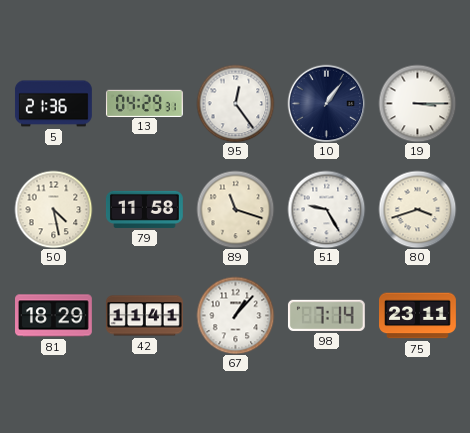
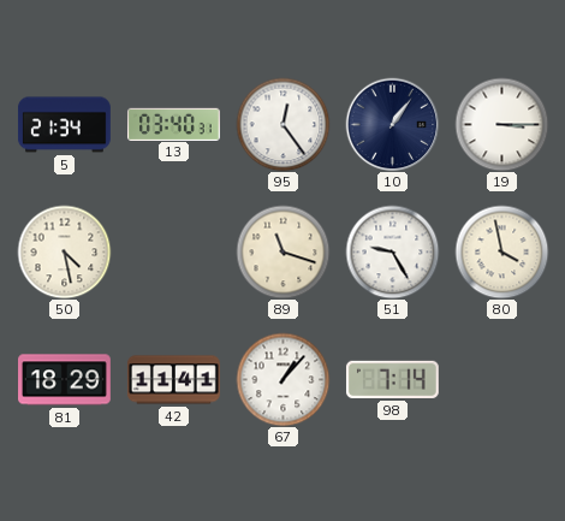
5: 21:36 -> 21:34
13: 04:29 -> 03:40
79: 11:58 -> none
80: 3:42 -> 3:58
75: 23:11 -> none
